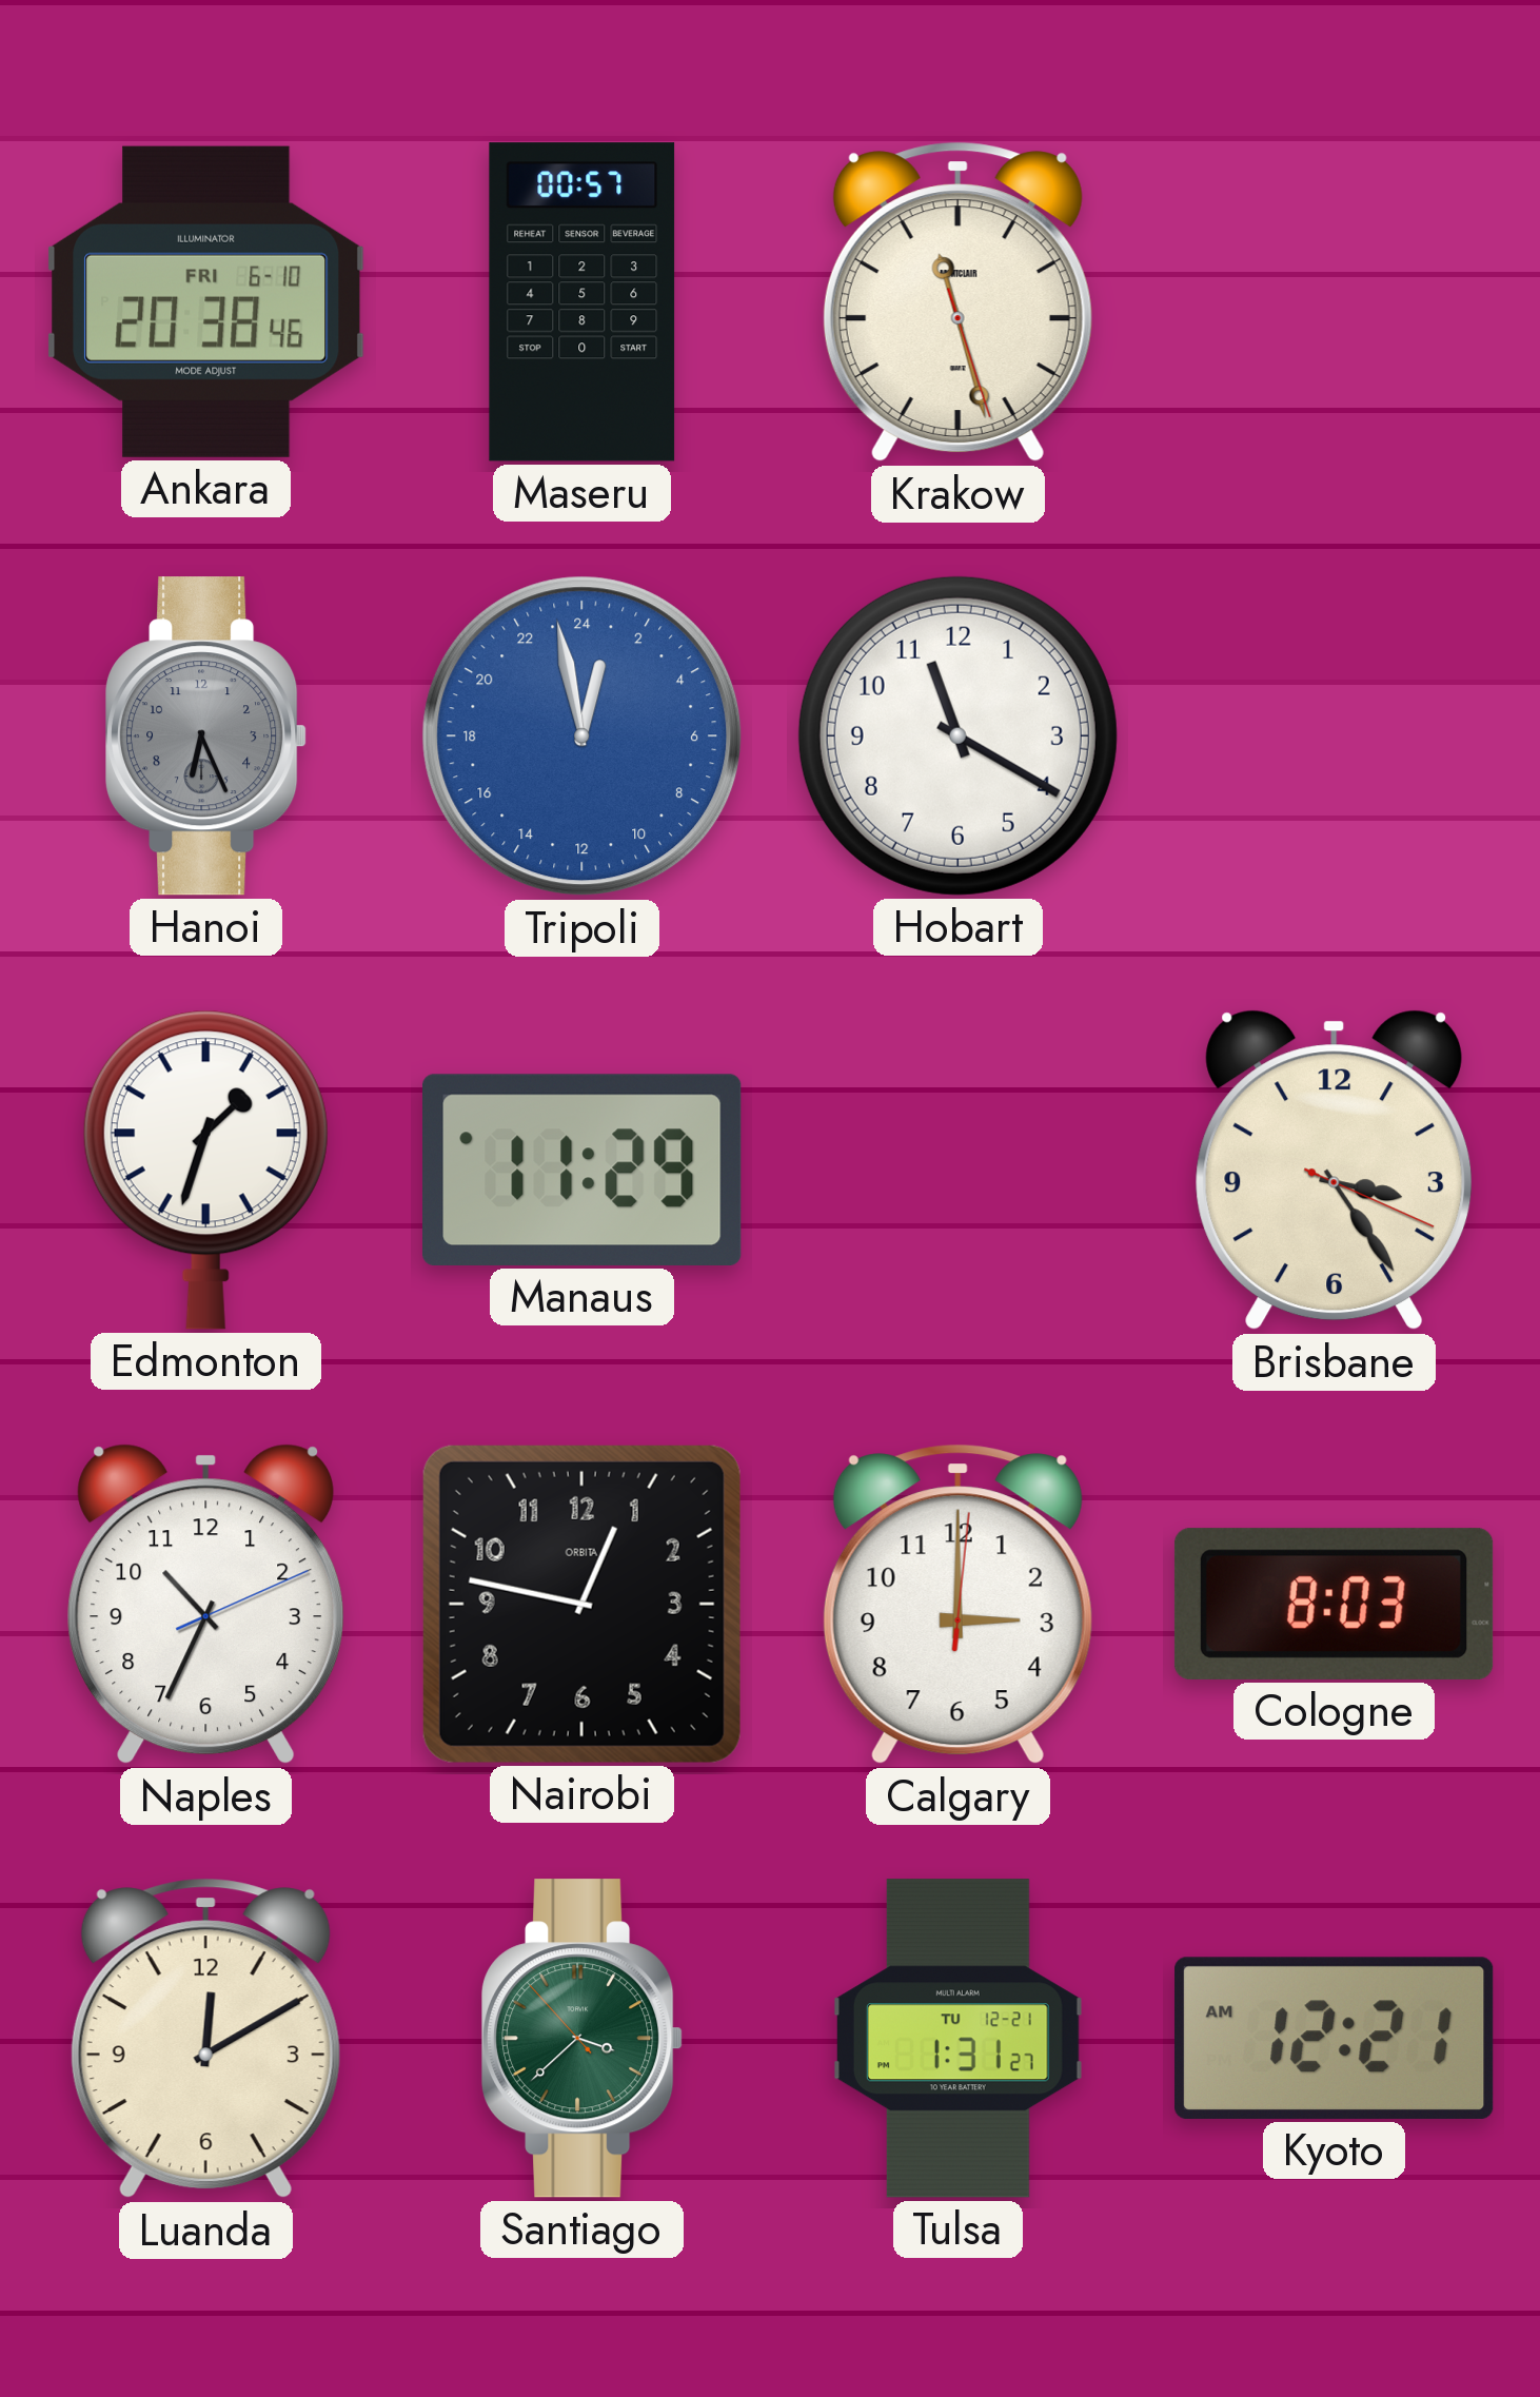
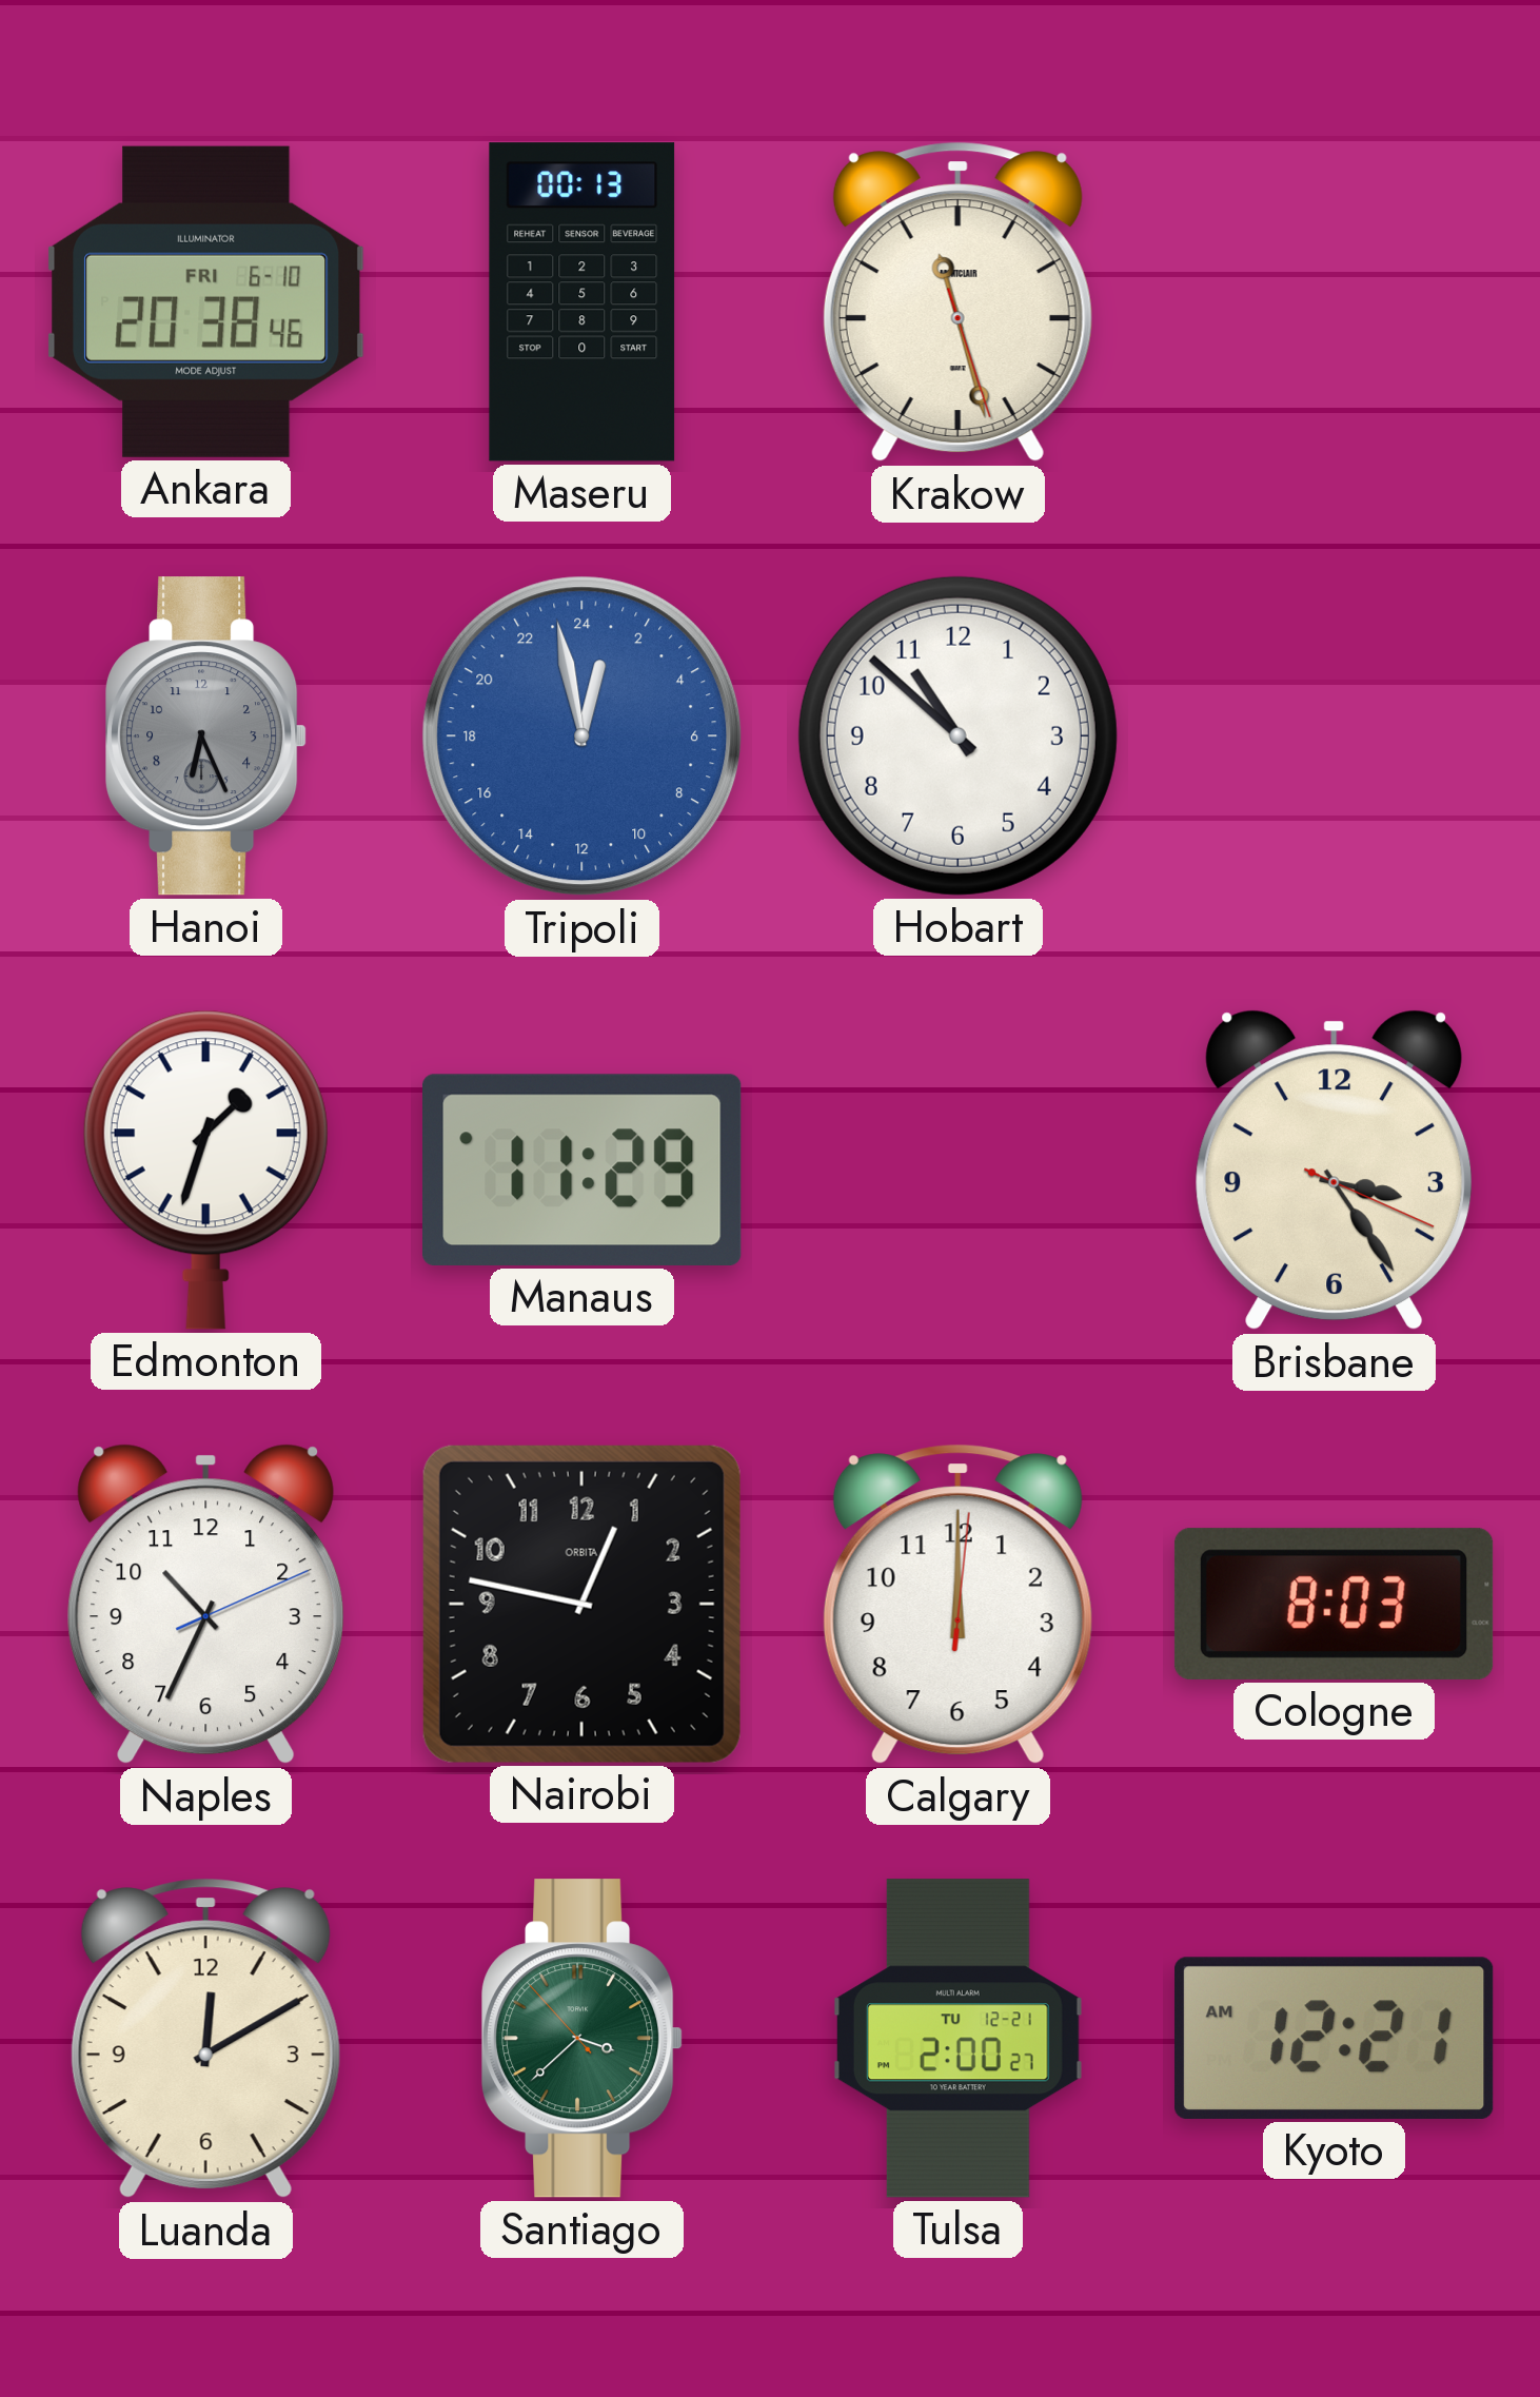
Maseru: 00:57 -> 00:13
Hobart: 11:20 -> 10:52
Calgary: 3:00 -> 12:00
Tulsa: 1:31 -> 2:00
